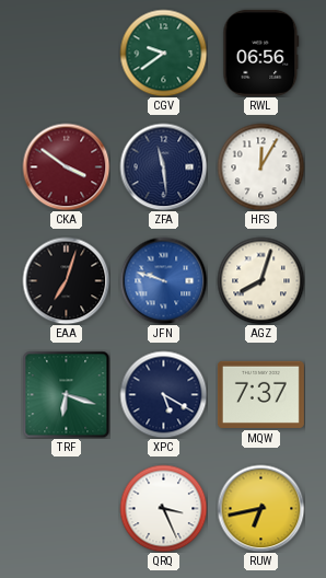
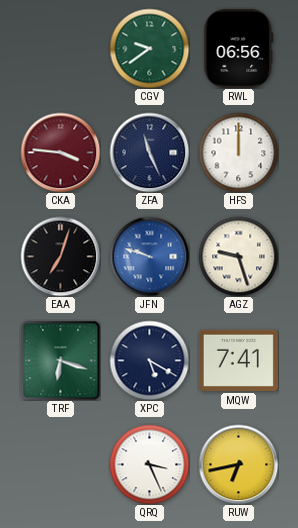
CKA: 3:51 -> 3:46
ZFA: 11:29 -> 11:26
HFS: 12:05 -> 12:00
AGZ: 8:03 -> 9:27
MQW: 7:37 -> 7:41
